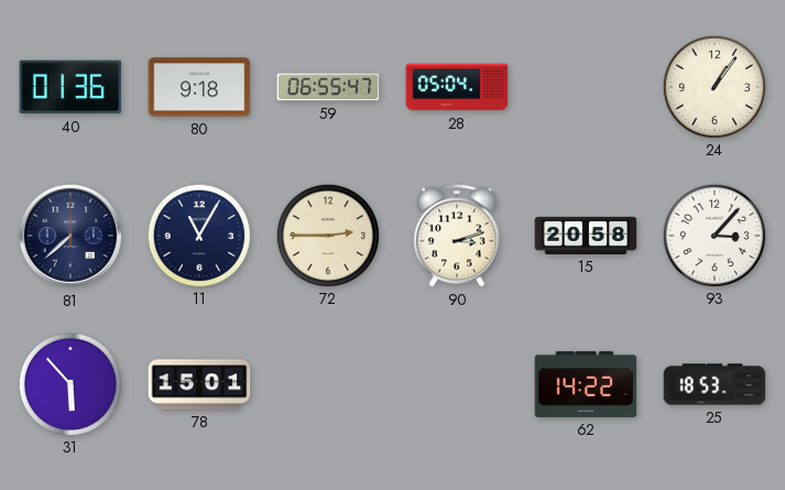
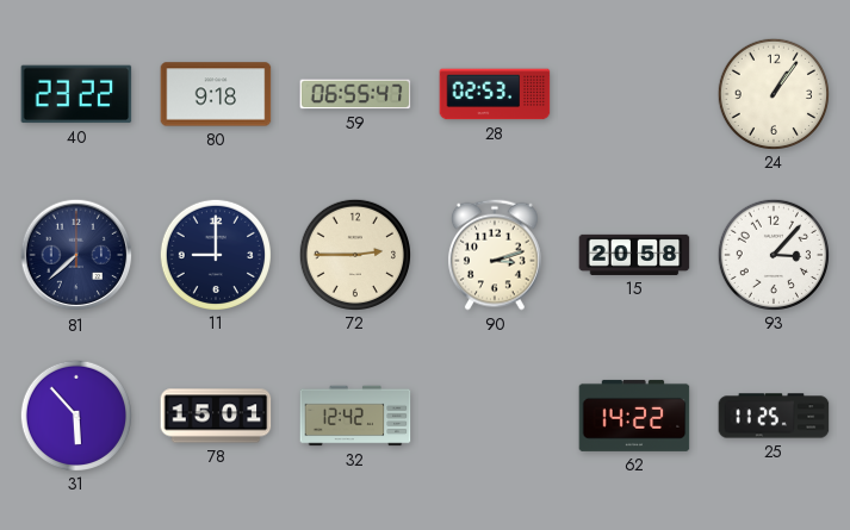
40: 01:36 -> 23:22
28: 05:04 -> 02:53
11: 11:05 -> 9:00
32: none -> 12:42
25: 18:53 -> 11:25
